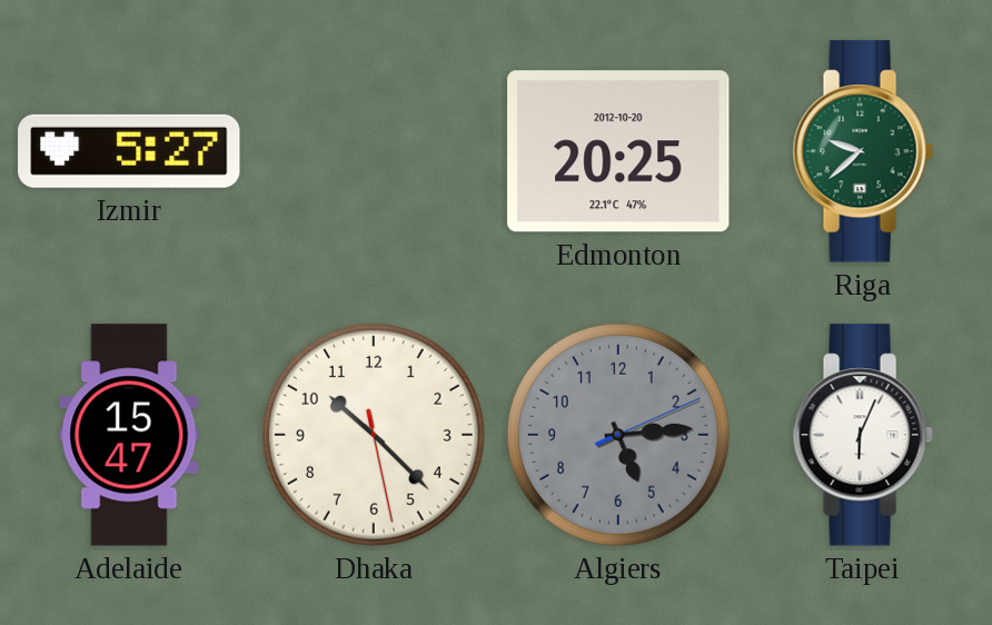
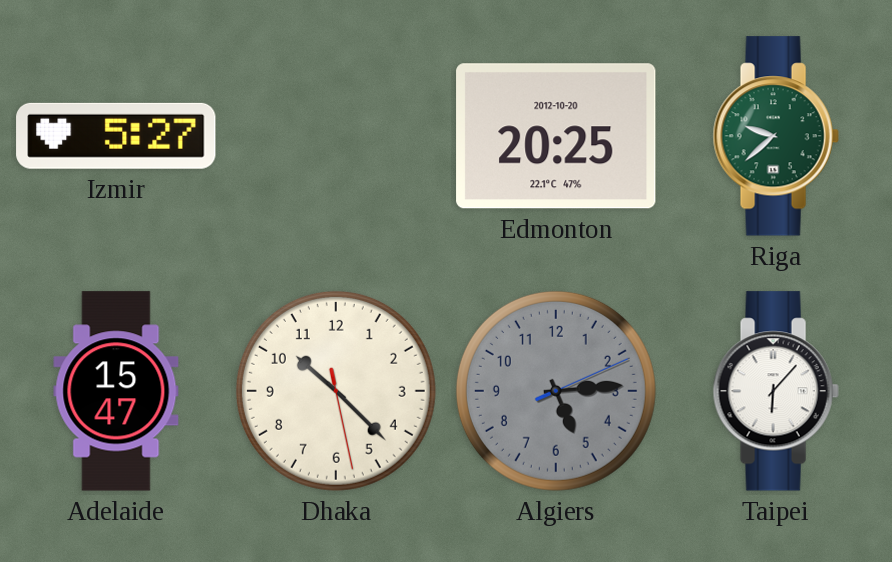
Taipei: 6:04 -> 6:07
